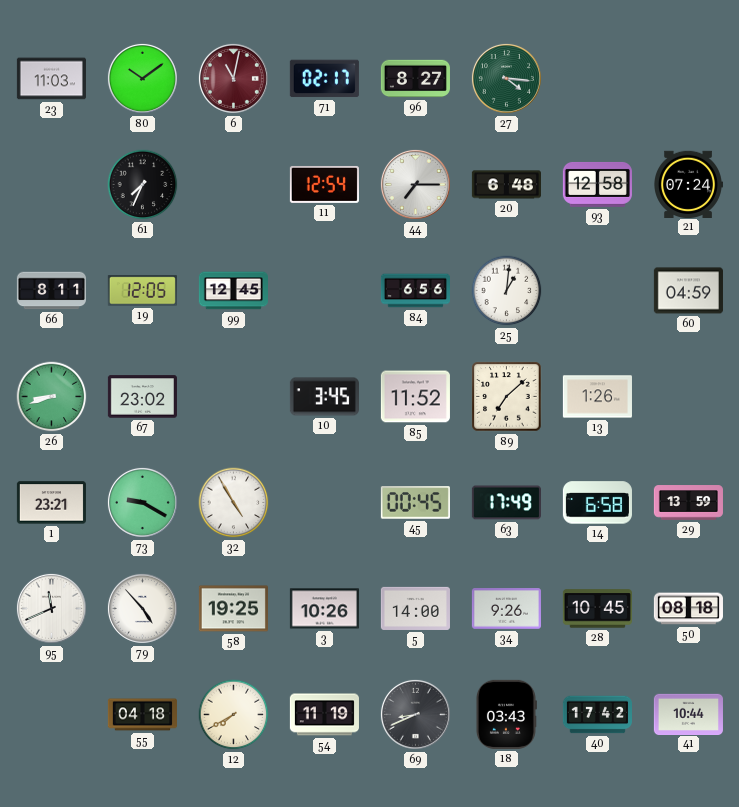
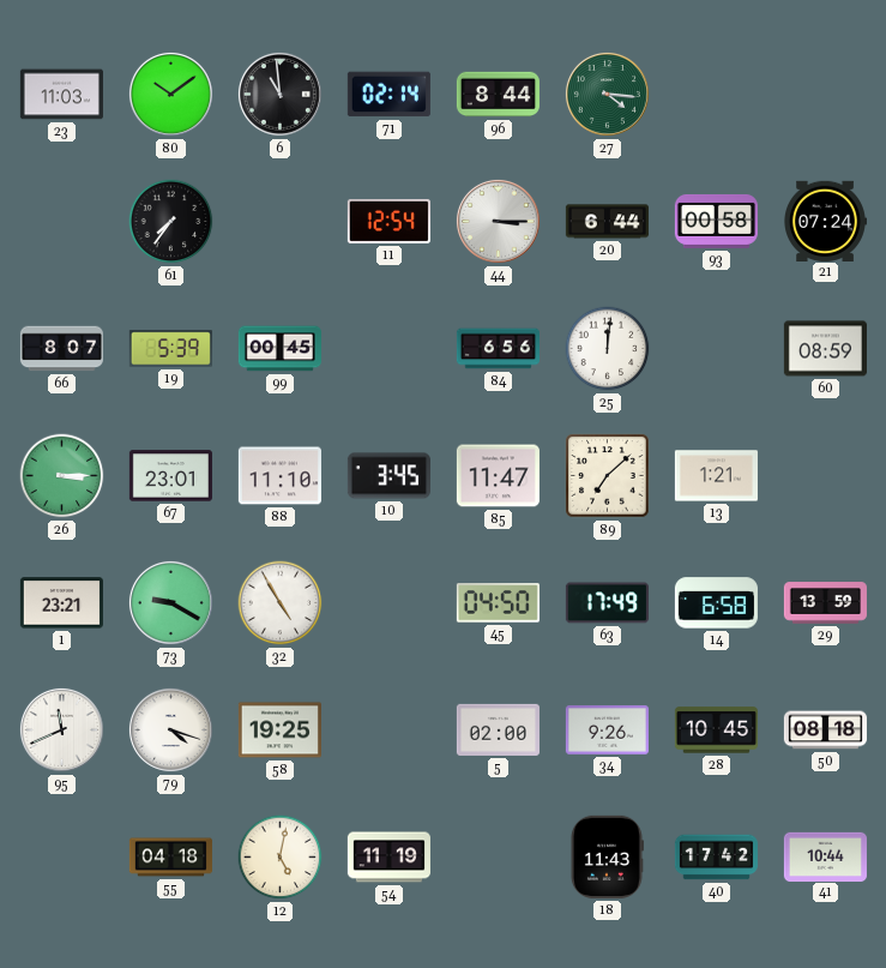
6: 11:02 -> 10:59
6 dial: burgundy -> black
71: 02:17 -> 02:14
96: 8:27 -> 8:44
61: 7:34 -> 7:36
44: 7:15 -> 3:15
20: 6:48 -> 6:44
93: 12:58 -> 00:58
66: 8:11 -> 8:07
19: 12:05 -> 5:39
99: 12:45 -> 00:45
25: 1:01 -> 12:01
60: 04:59 -> 08:59
26: 8:42 -> 3:15
67: 23:02 -> 23:01
88: none -> 11:10
85: 11:52 -> 11:47
13: 1:26 -> 1:21
45: 00:45 -> 04:50
79: 4:53 -> 4:18
3: 10:26 -> none
5: 14:00 -> 02:00
12: 7:40 -> 5:02
69: 8:41 -> none
18: 03:43 -> 11:43
